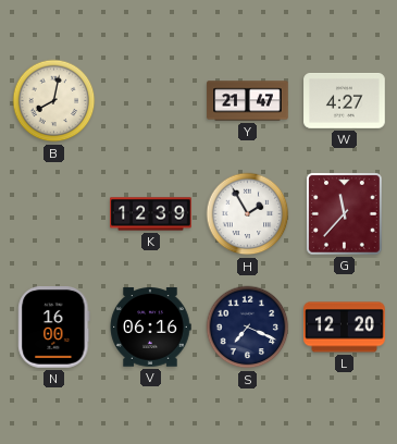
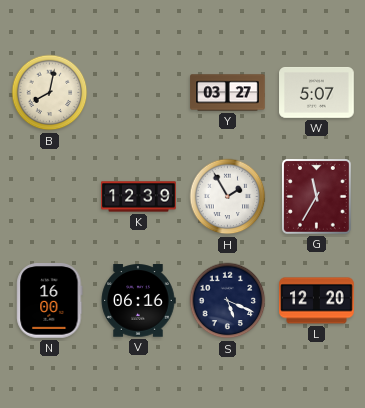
Y: 21:47 -> 03:27
W: 4:27 -> 5:07
G: 11:37 -> 11:35
S: 7:19 -> 5:19
